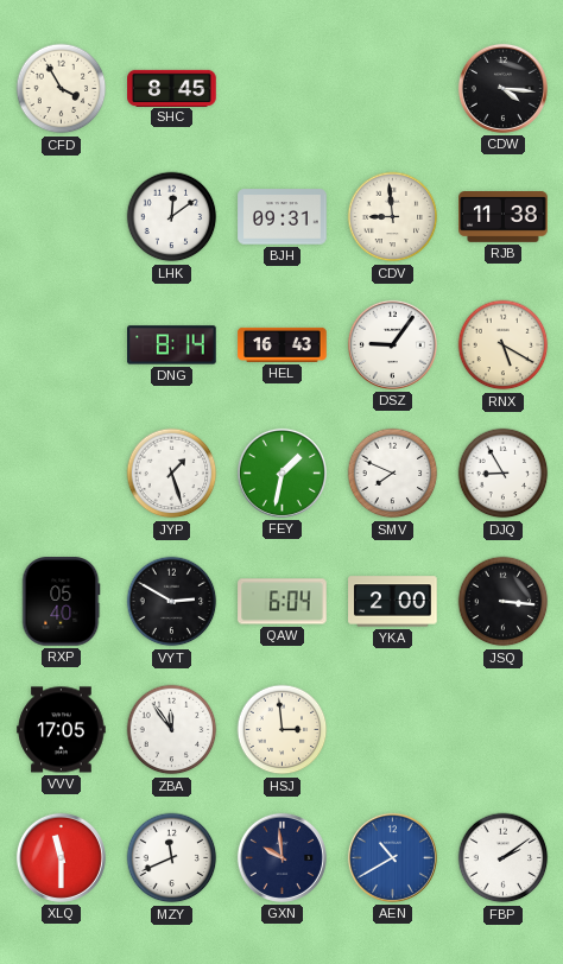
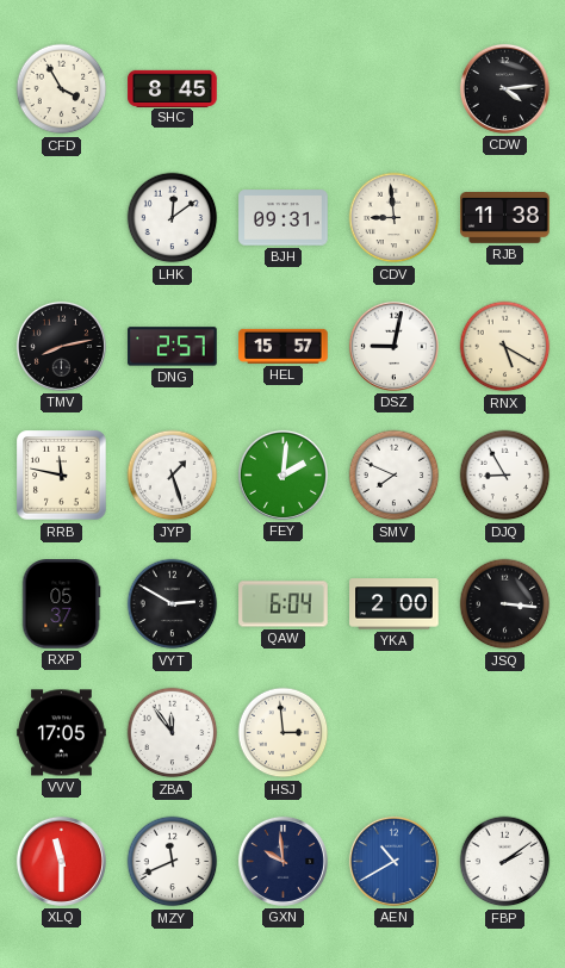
CDW: 4:16 -> 4:14
TMV: none -> 8:13
DNG: 8:14 -> 2:57
HEL: 16:43 -> 15:57
DSZ: 9:06 -> 9:02
RRB: none -> 11:47
FEY: 1:32 -> 2:01
RXP: 05:40 -> 05:37
